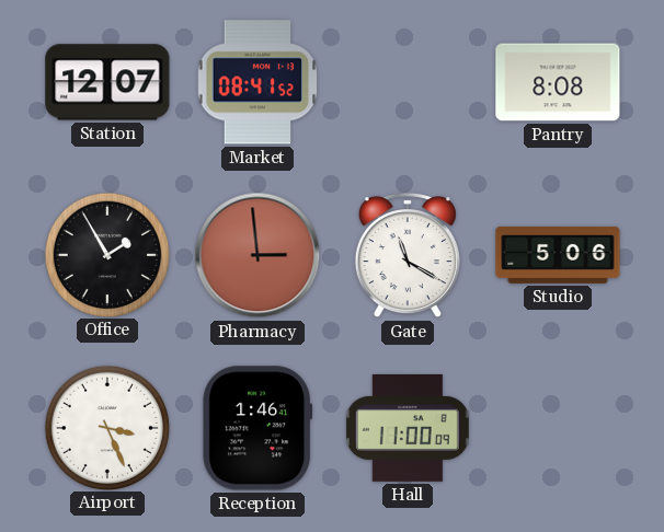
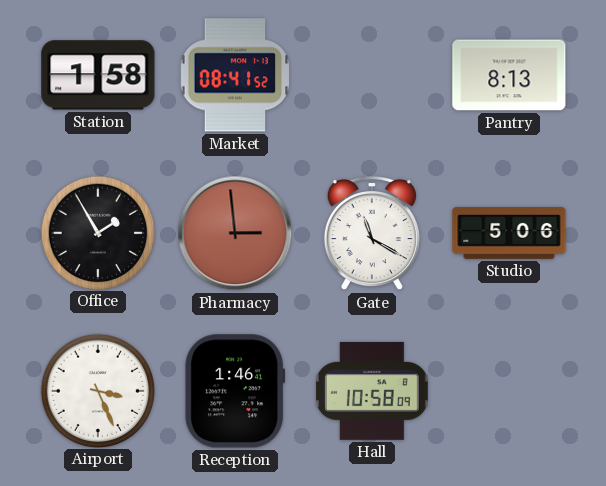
Station: 12:07 -> 1:58
Pantry: 8:08 -> 8:13
Hall: 11:00 -> 10:58
